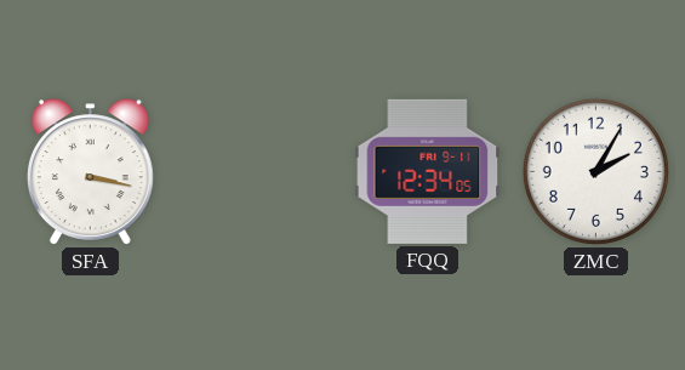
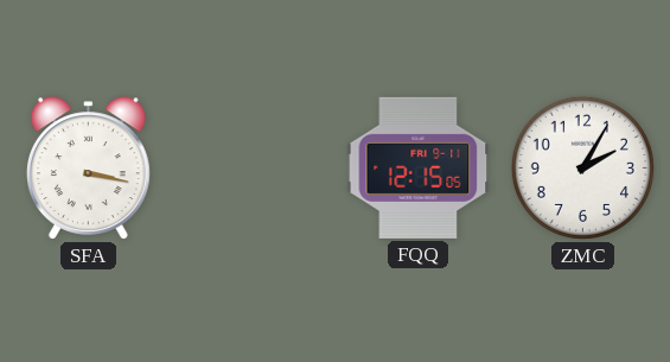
FQQ: 12:34 -> 12:15
